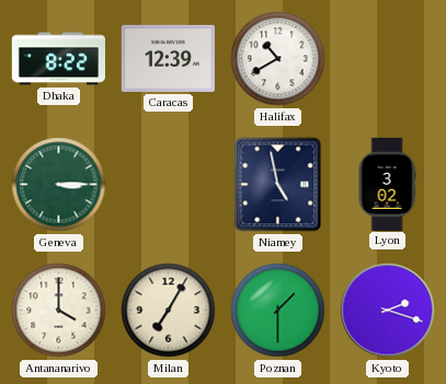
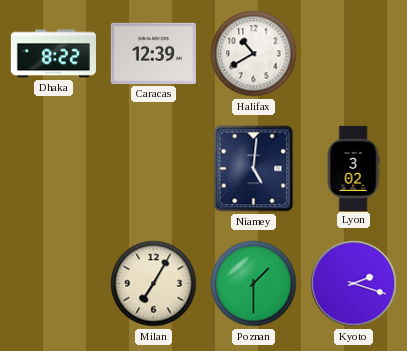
Geneva: 3:15 -> none
Niamey: 4:58 -> 5:01
Antananarivo: 4:00 -> none
